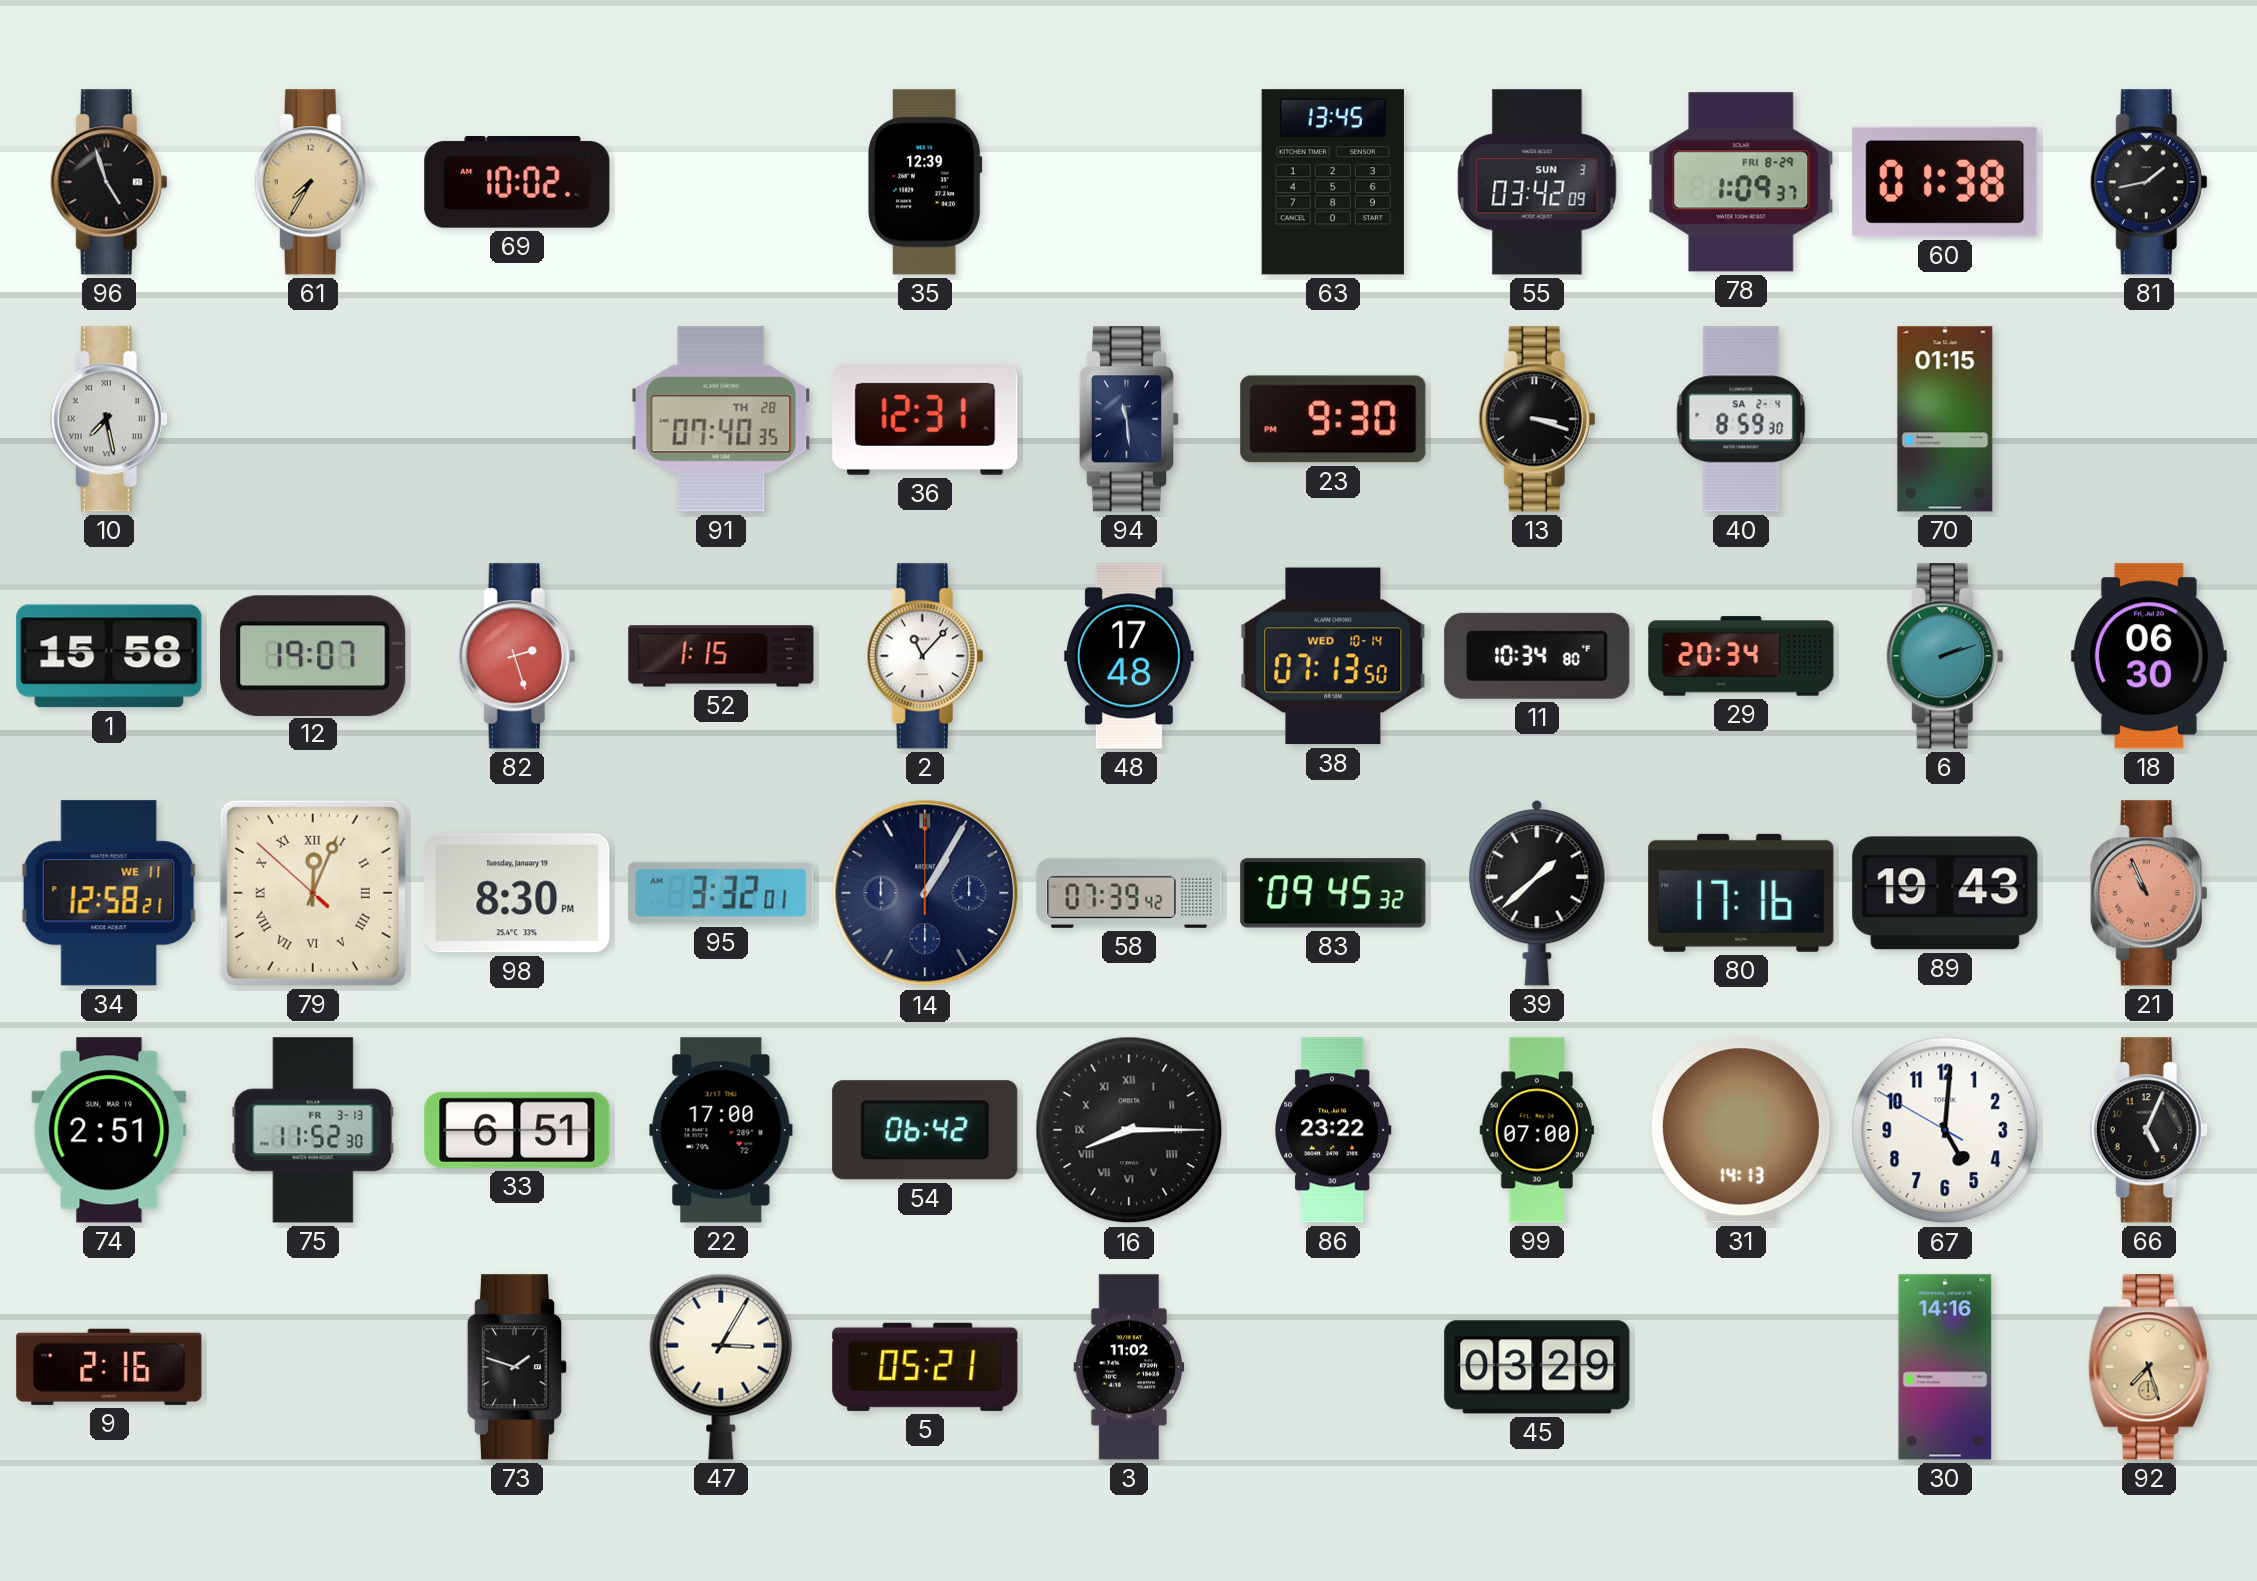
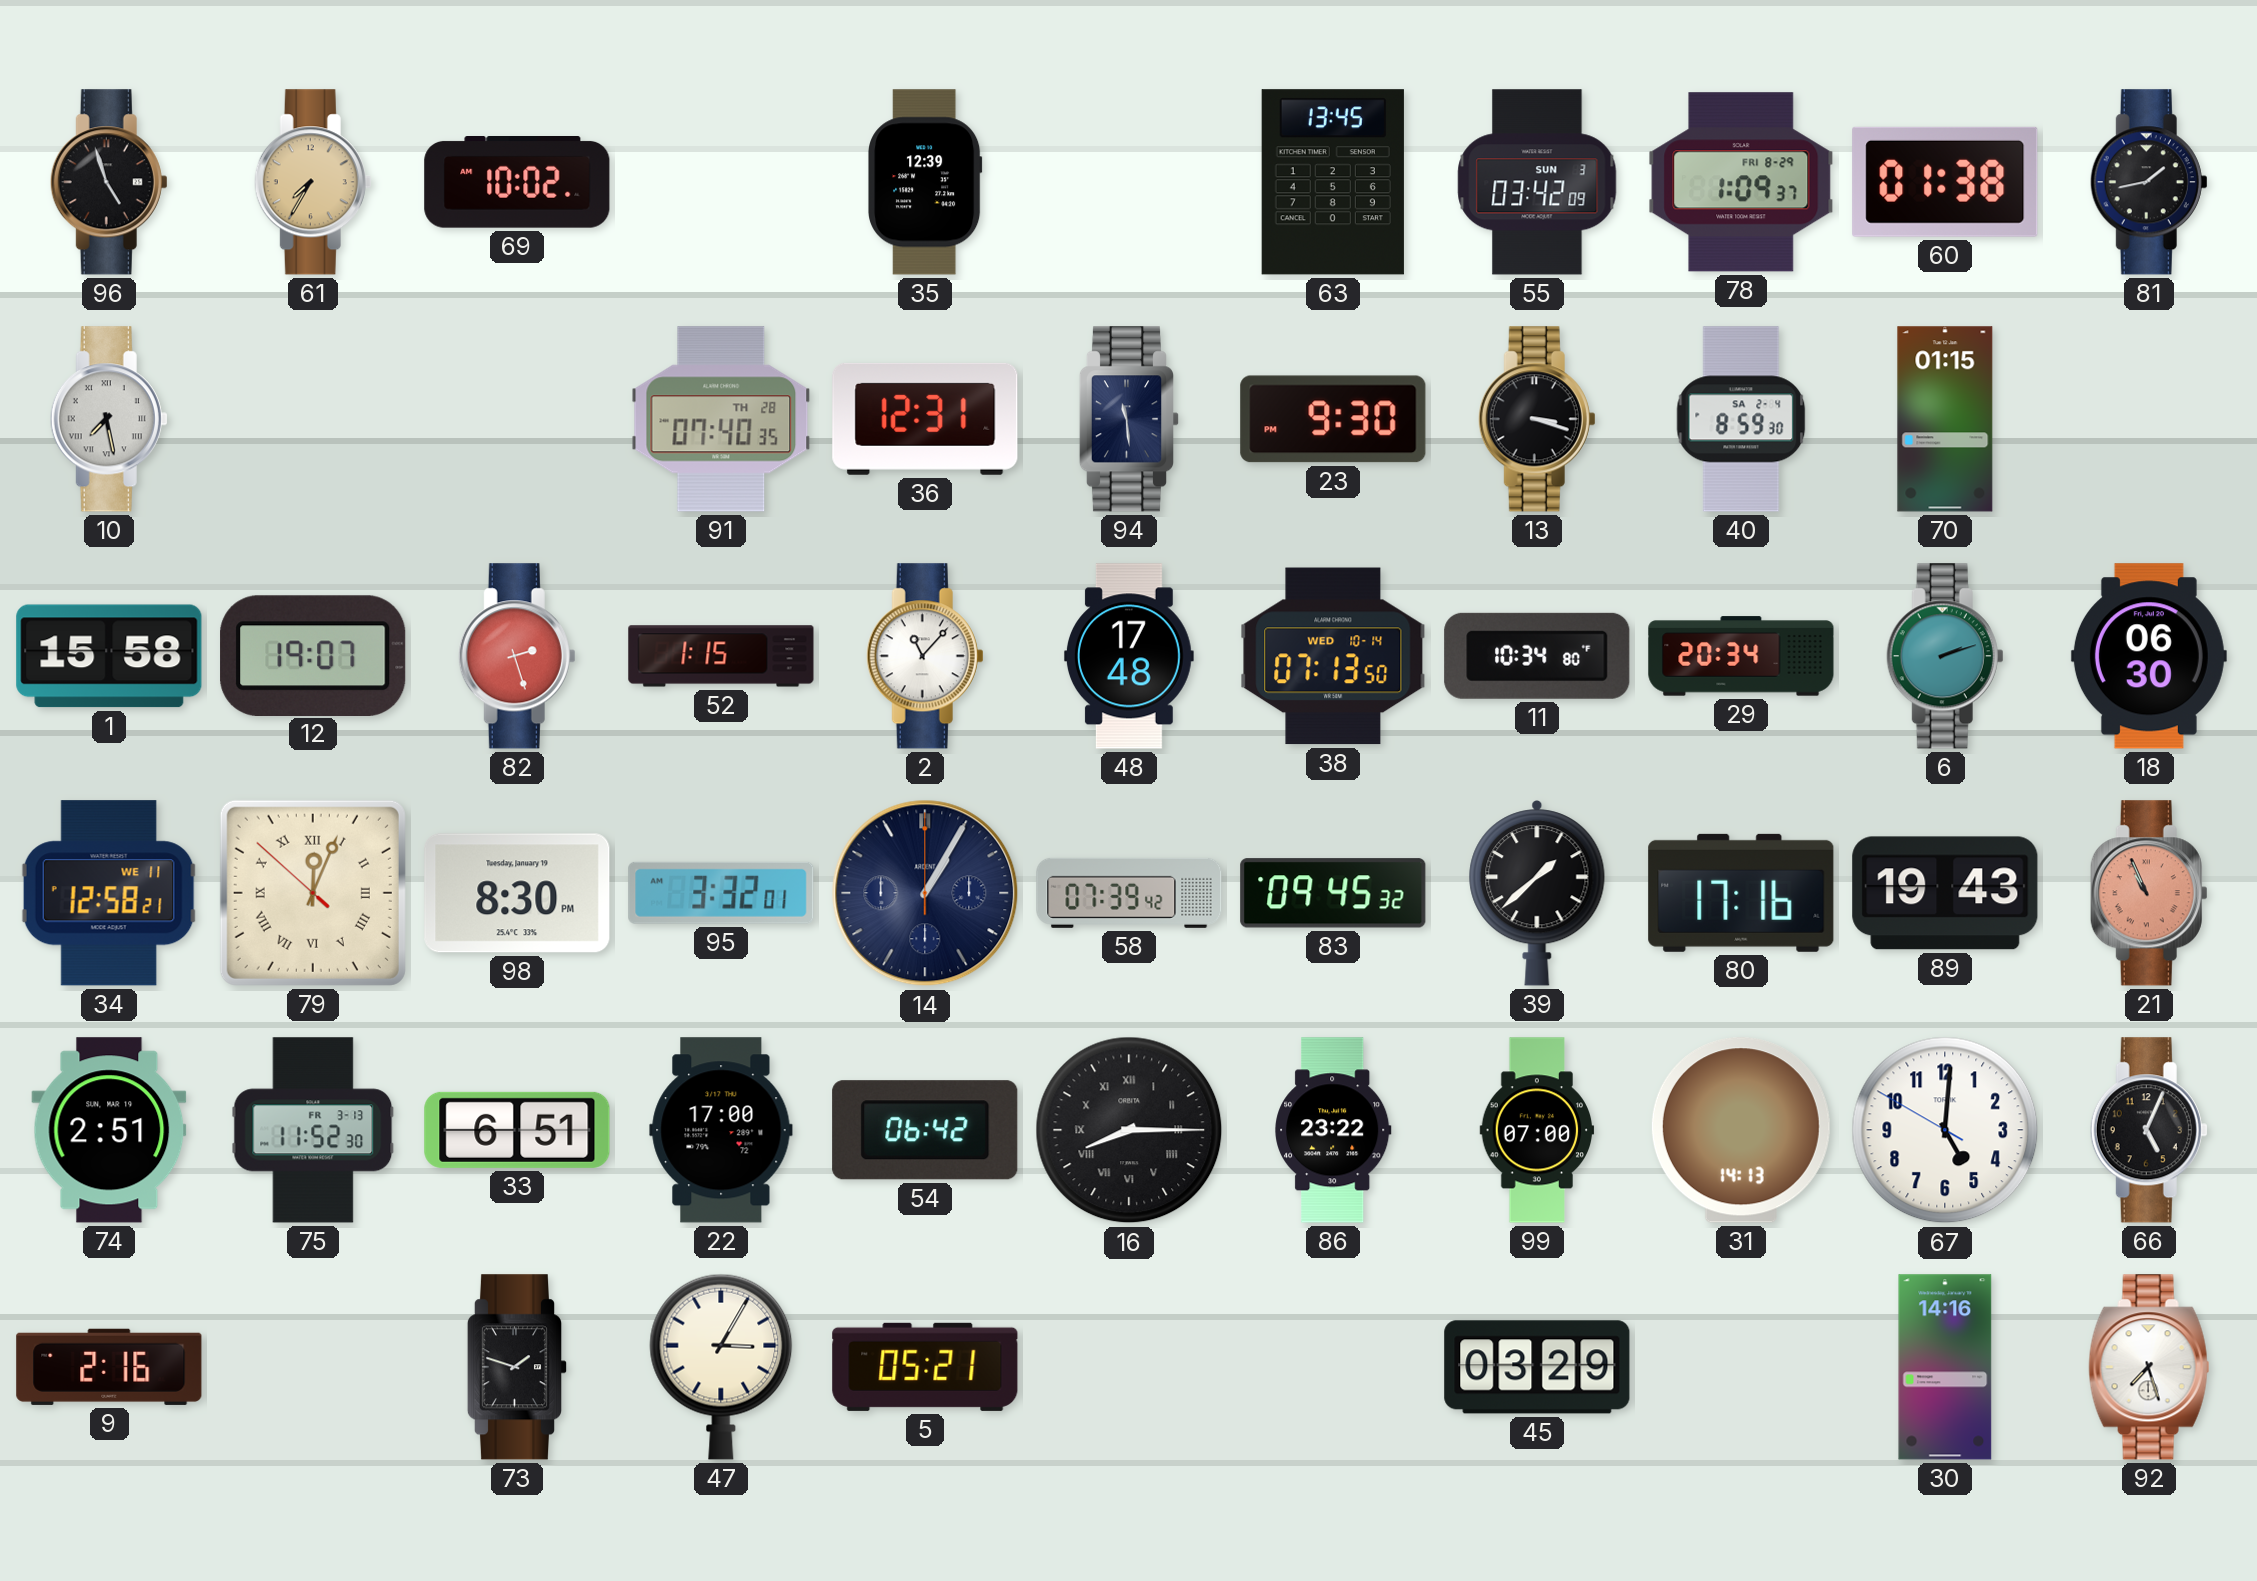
3: 11:02 -> none
92 dial: champagne -> white
